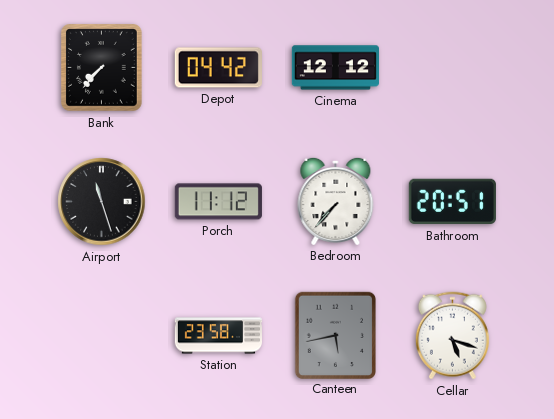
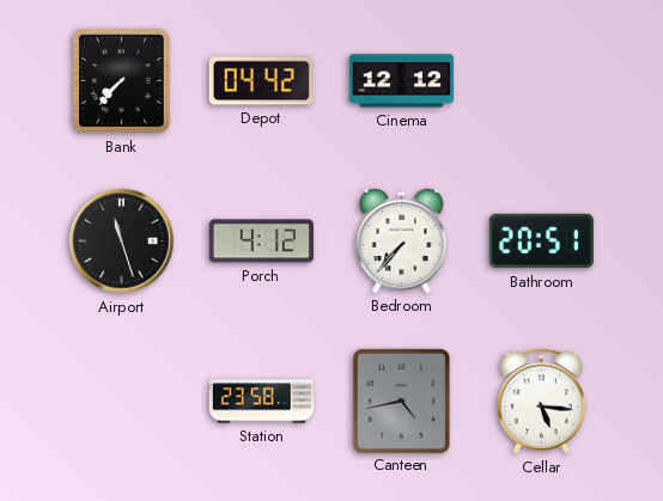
Porch: 11:12 -> 4:12
Canteen: 5:43 -> 4:43
Cellar: 5:18 -> 5:16
